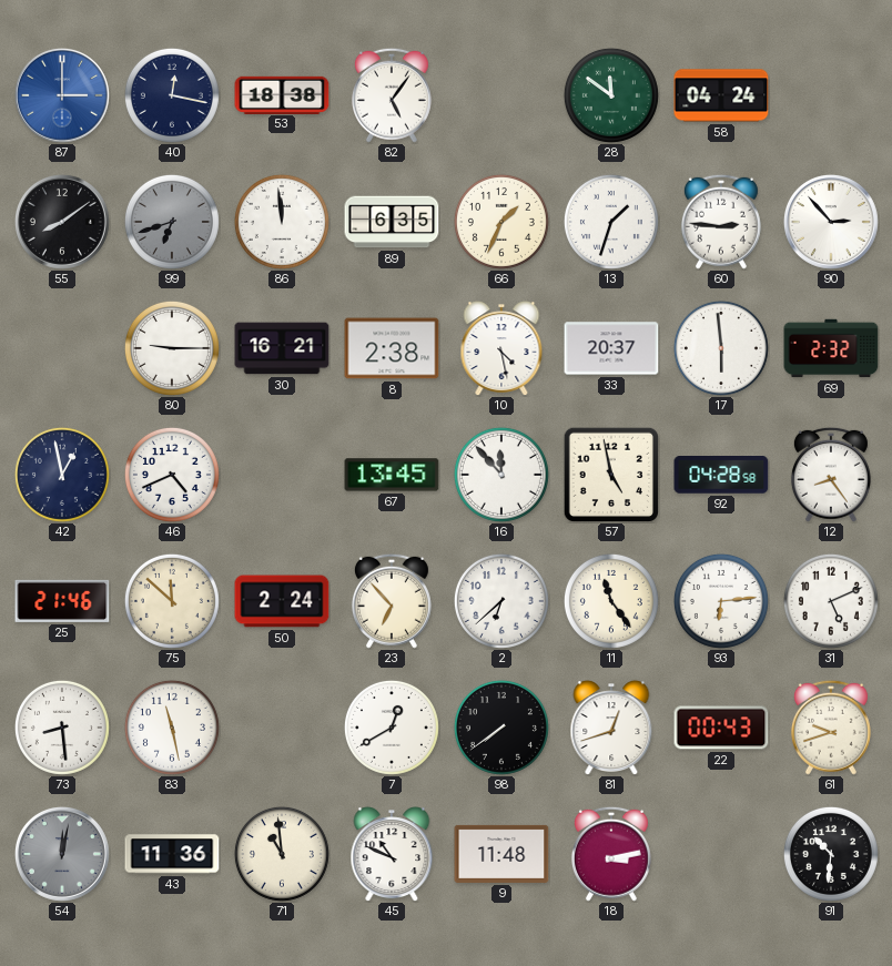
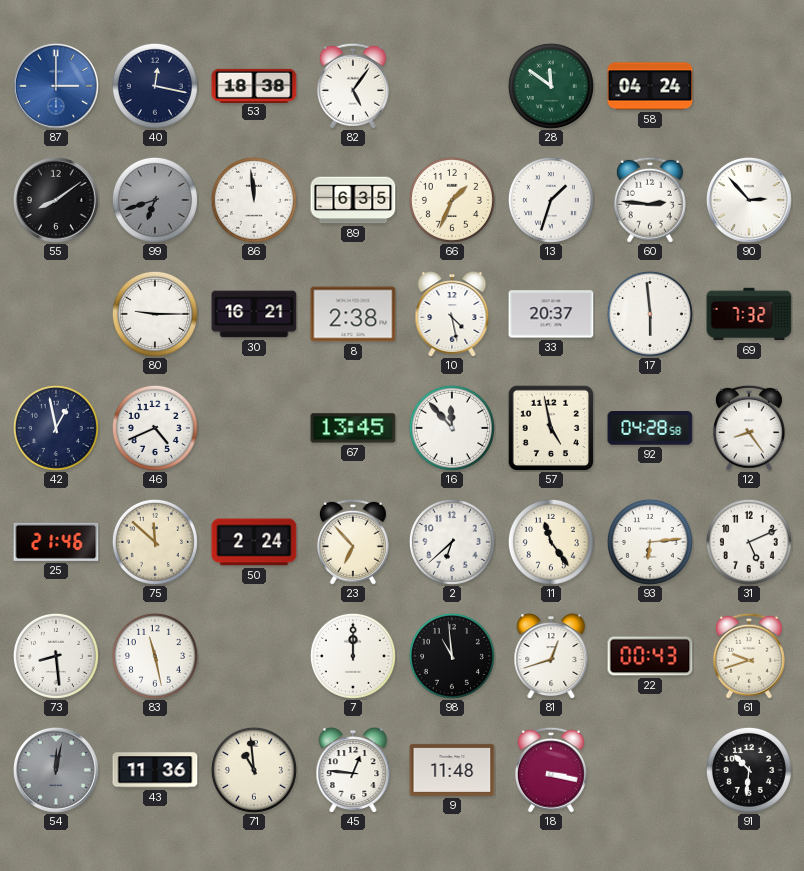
69: 2:32 -> 7:32
7: 12:40 -> 12:00
98: 7:39 -> 10:59
45: 10:49 -> 12:46
18: 3:13 -> 3:17
